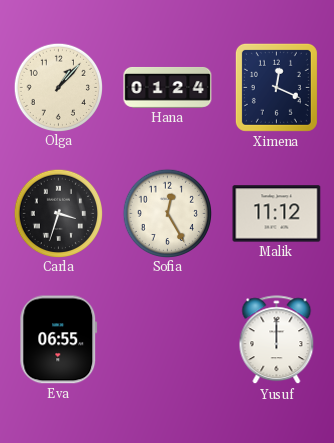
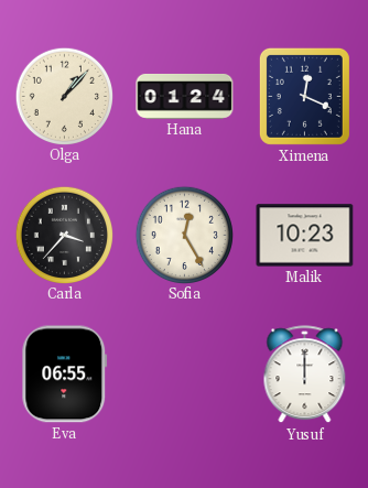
Carla: 3:33 -> 3:37
Malik: 11:12 -> 10:23
